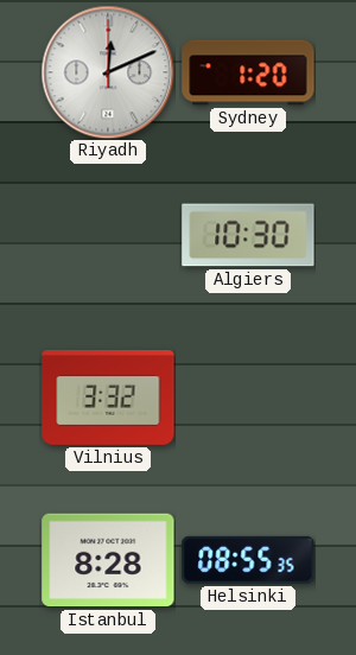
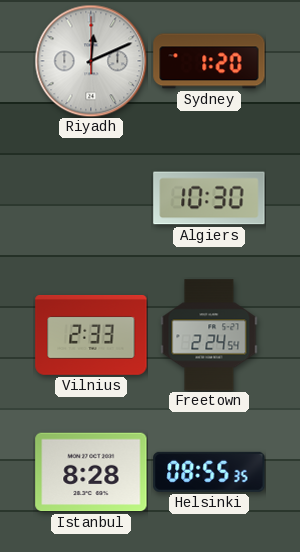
Vilnius: 3:32 -> 2:33
Freetown: none -> 2:24
